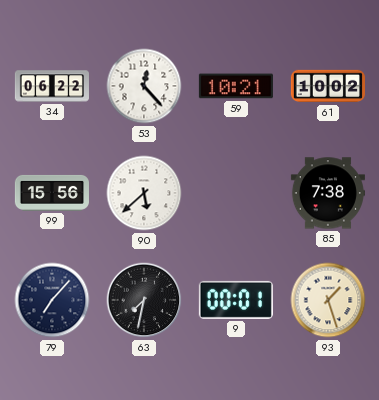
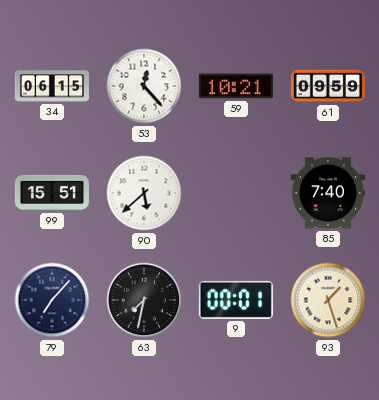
34: 06:22 -> 06:15
61: 10:02 -> 09:59
99: 15:56 -> 15:51
85: 7:38 -> 7:40
